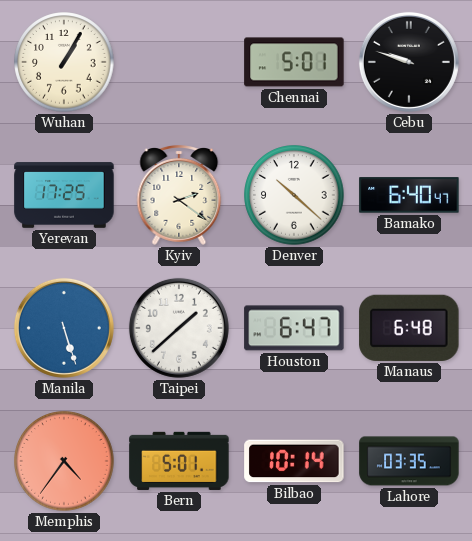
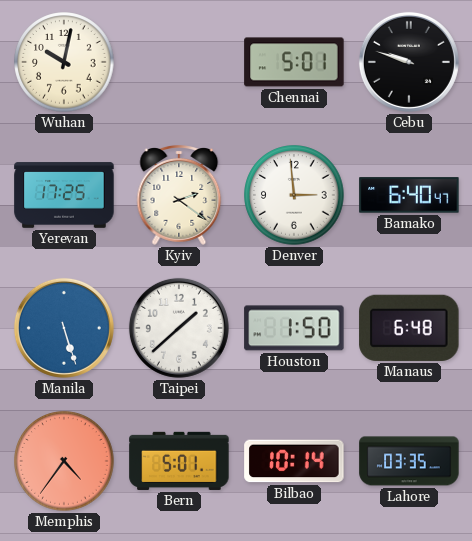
Wuhan: 1:05 -> 10:02
Denver: 10:22 -> 2:59
Houston: 6:47 -> 1:50
